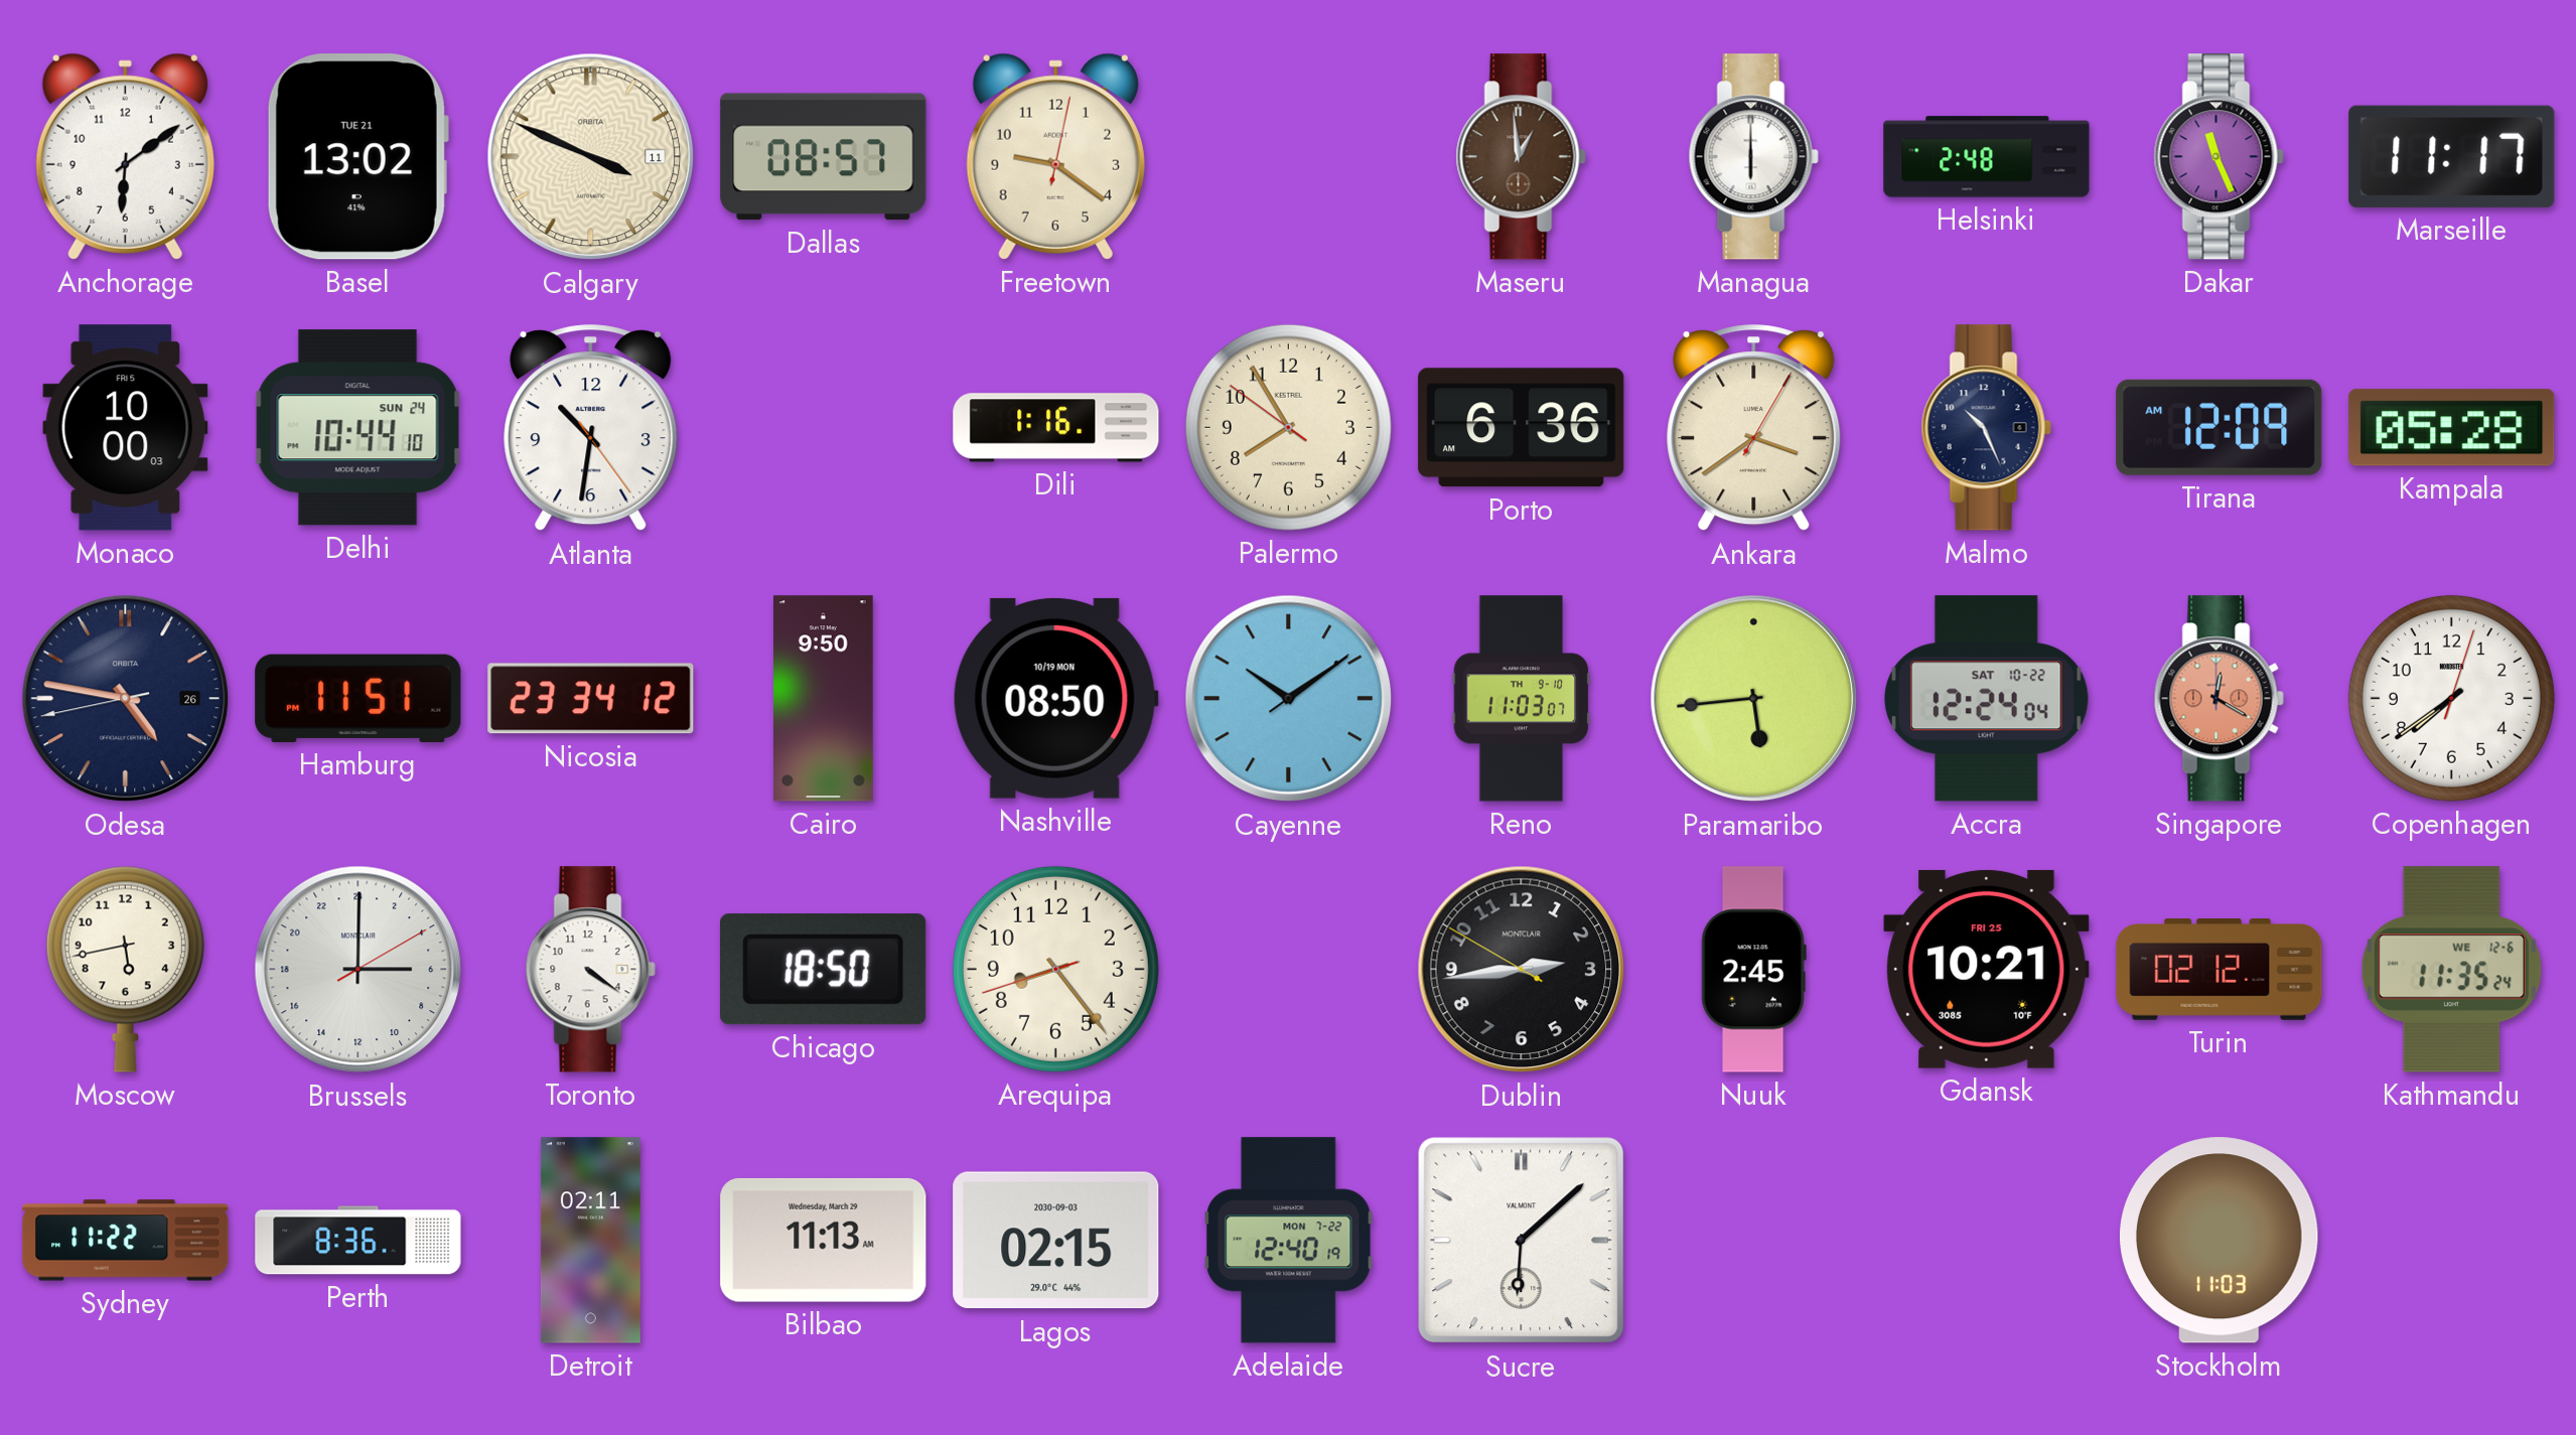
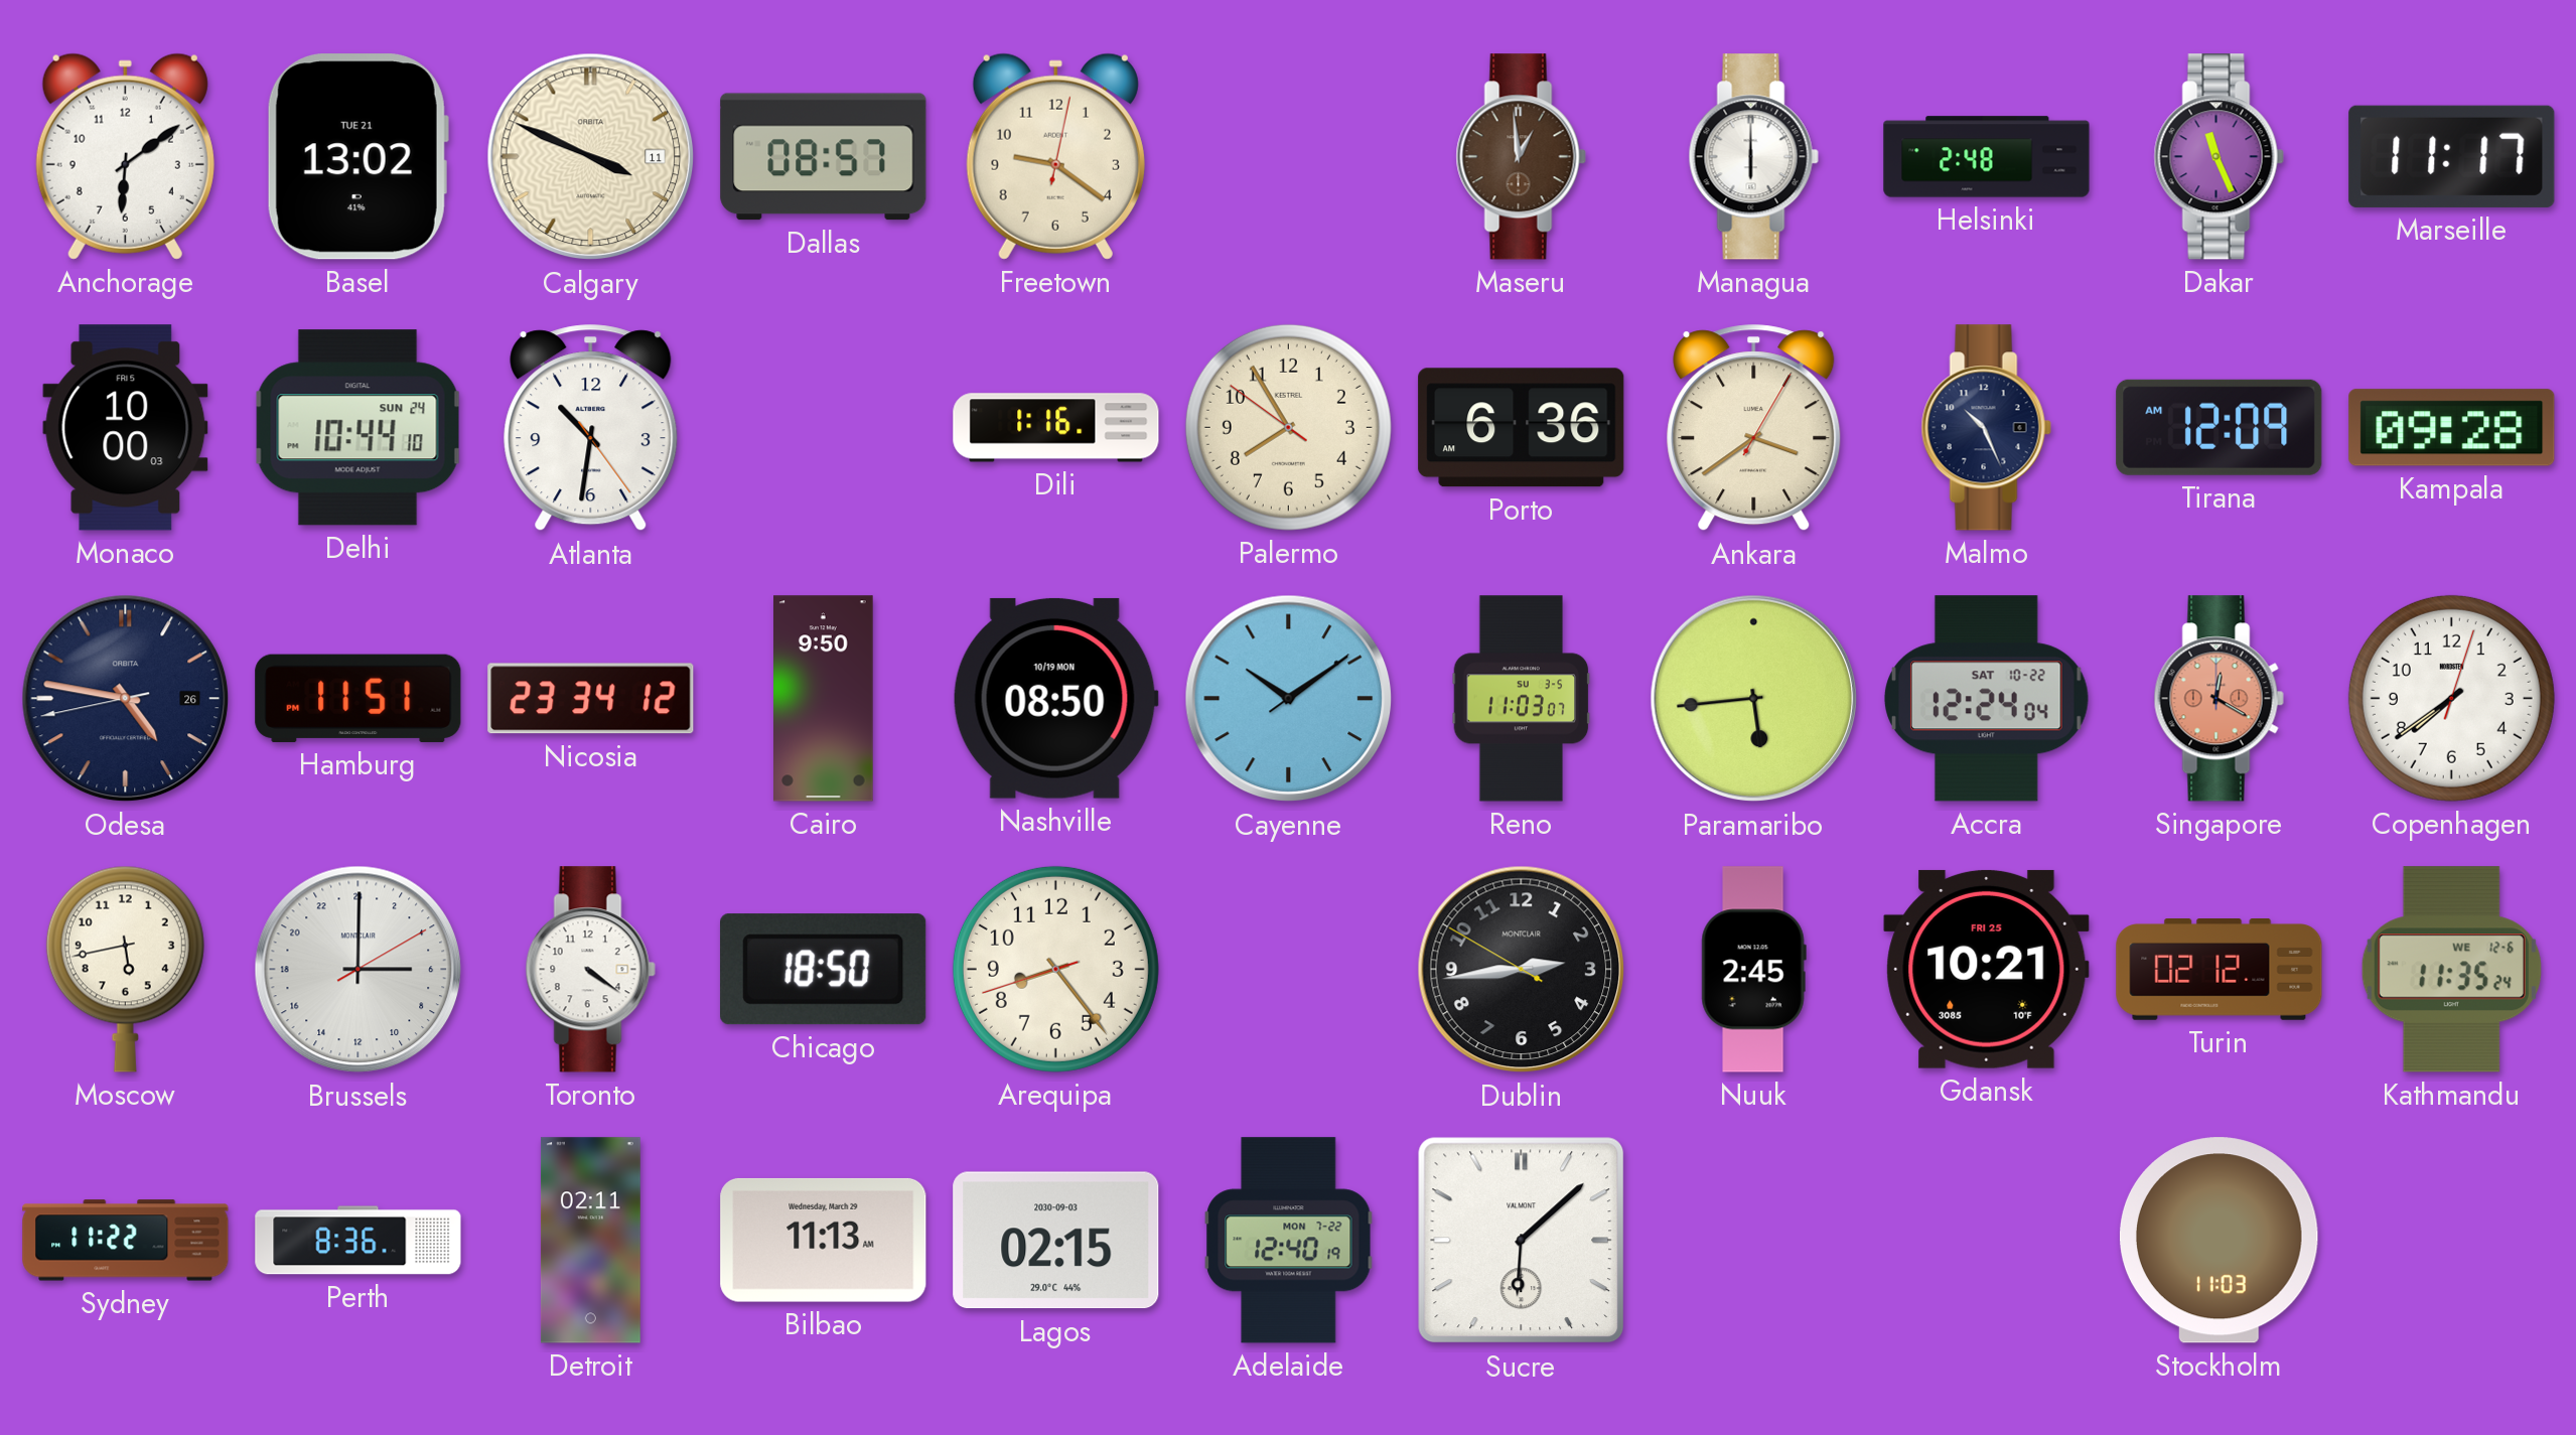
Kampala: 05:28 -> 09:28
Reno date: TH 9-10 -> SU 3-5
